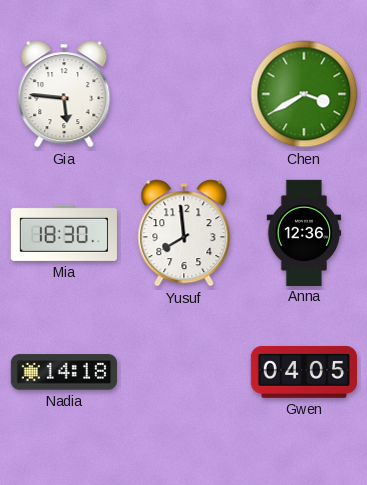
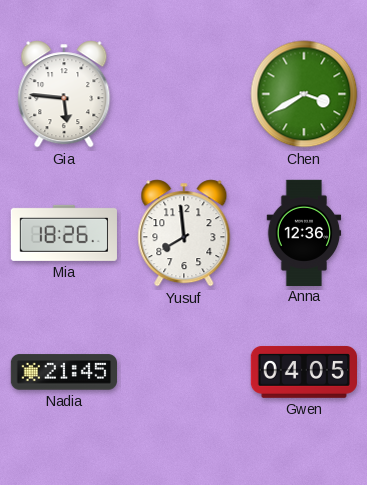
Mia: 18:30 -> 18:26
Nadia: 14:18 -> 21:45
